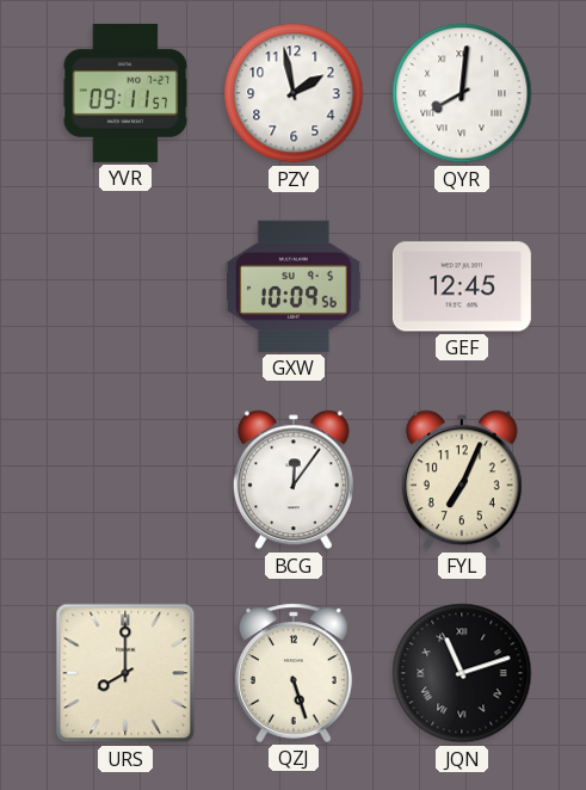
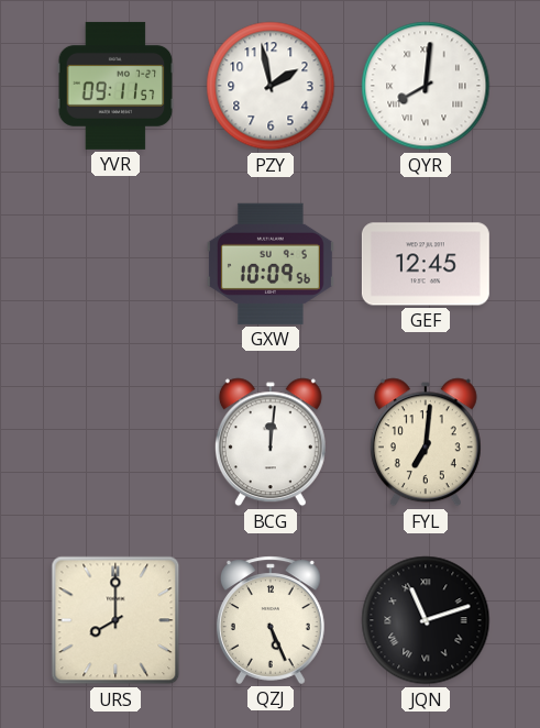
BCG: 12:06 -> 12:01
FYL: 7:04 -> 7:01
QZJ: 5:27 -> 5:26
